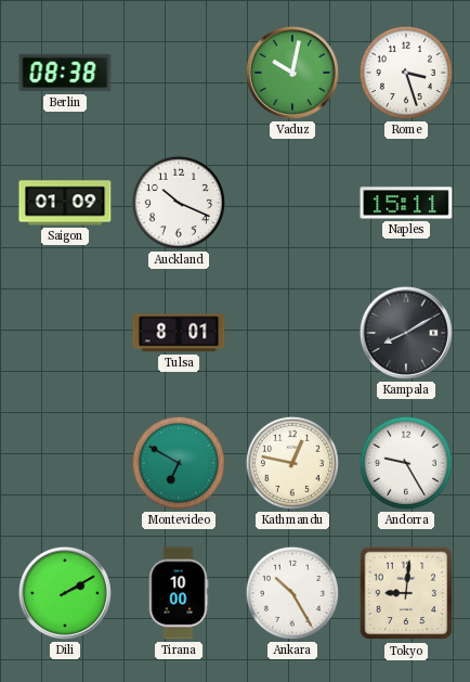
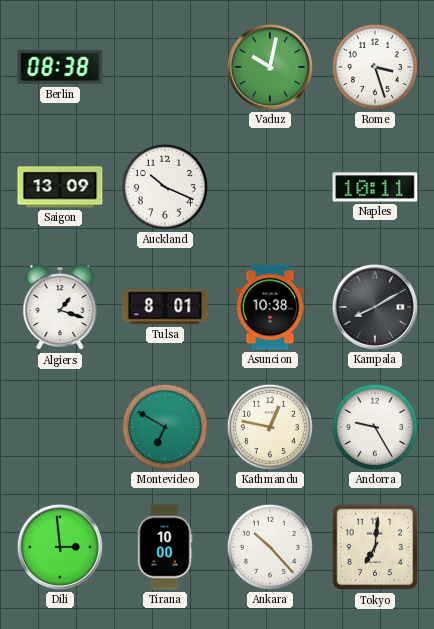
Saigon: 01:09 -> 13:09
Naples: 15:11 -> 10:11
Algiers: none -> 1:18
Asuncion: none -> 10:38
Dili: 2:10 -> 2:59
Ankara: 10:25 -> 10:23
Tokyo: 9:01 -> 7:01
